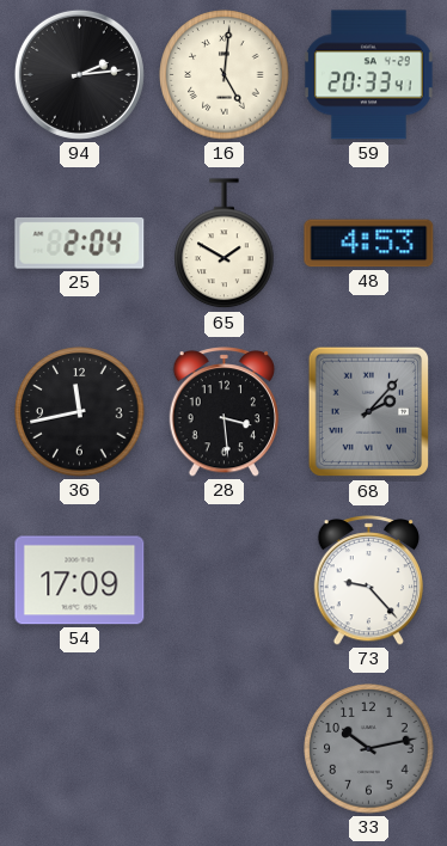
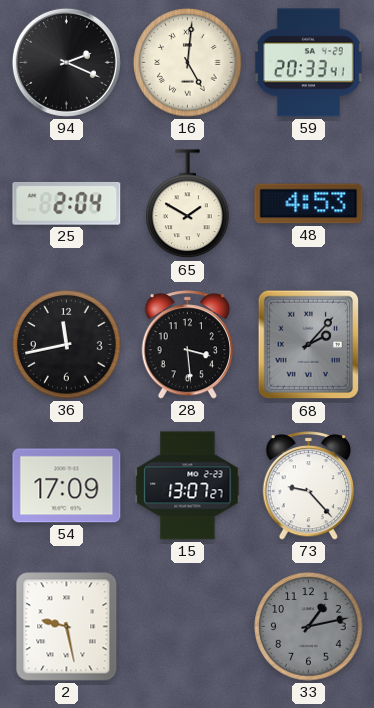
94: 2:14 -> 2:19
15: none -> 13:07
2: none -> 9:28
33: 10:13 -> 1:13
